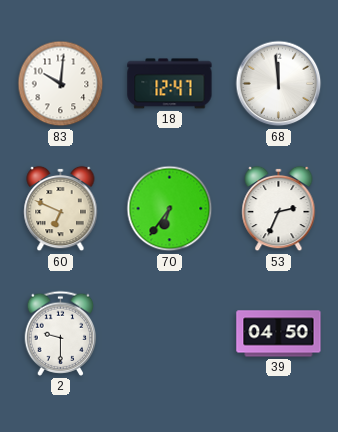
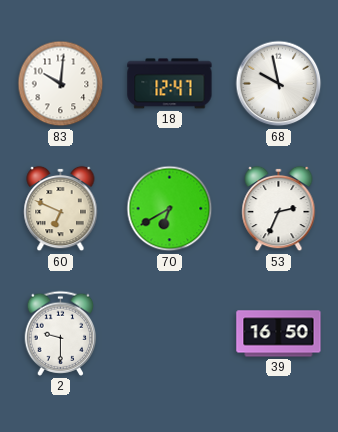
68: 11:59 -> 9:58
70: 6:36 -> 6:40
39: 04:50 -> 16:50
